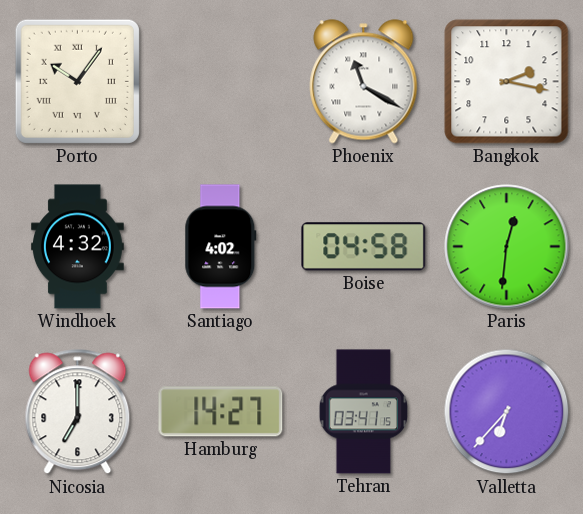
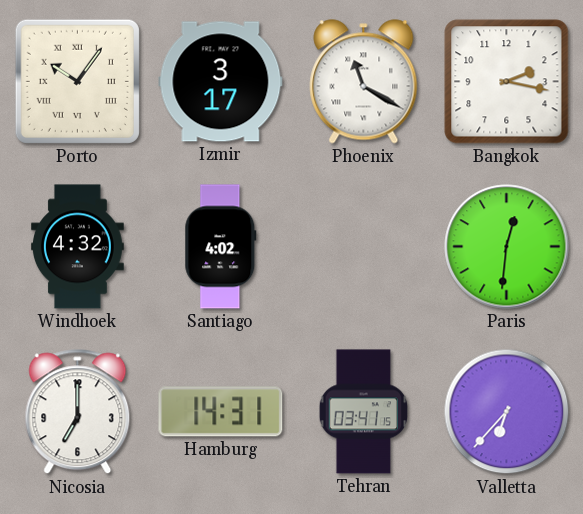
Izmir: none -> 3:17
Boise: 04:58 -> none
Hamburg: 14:27 -> 14:31
